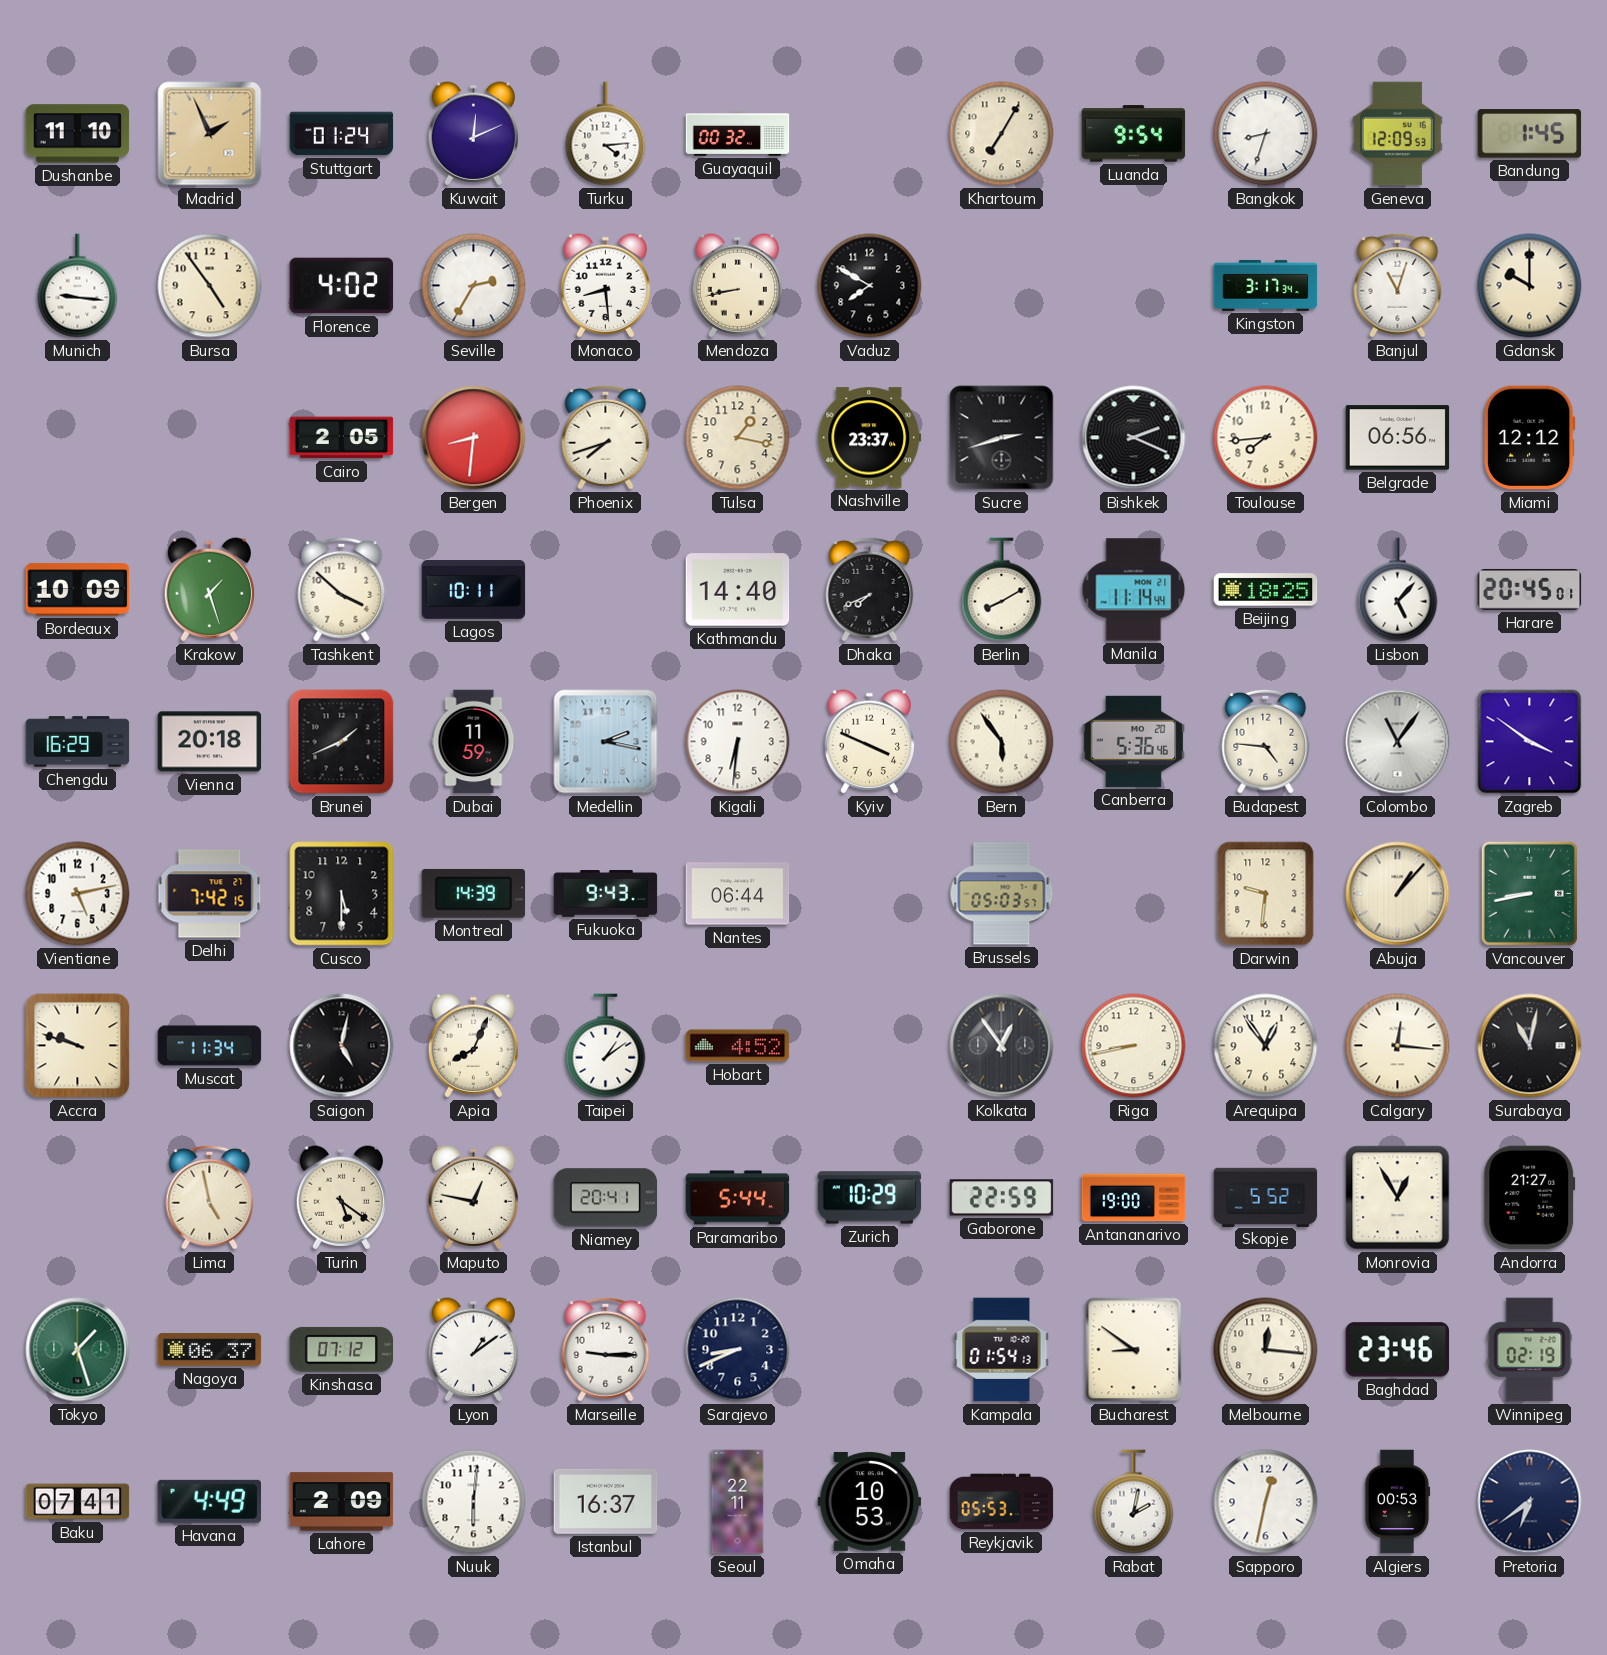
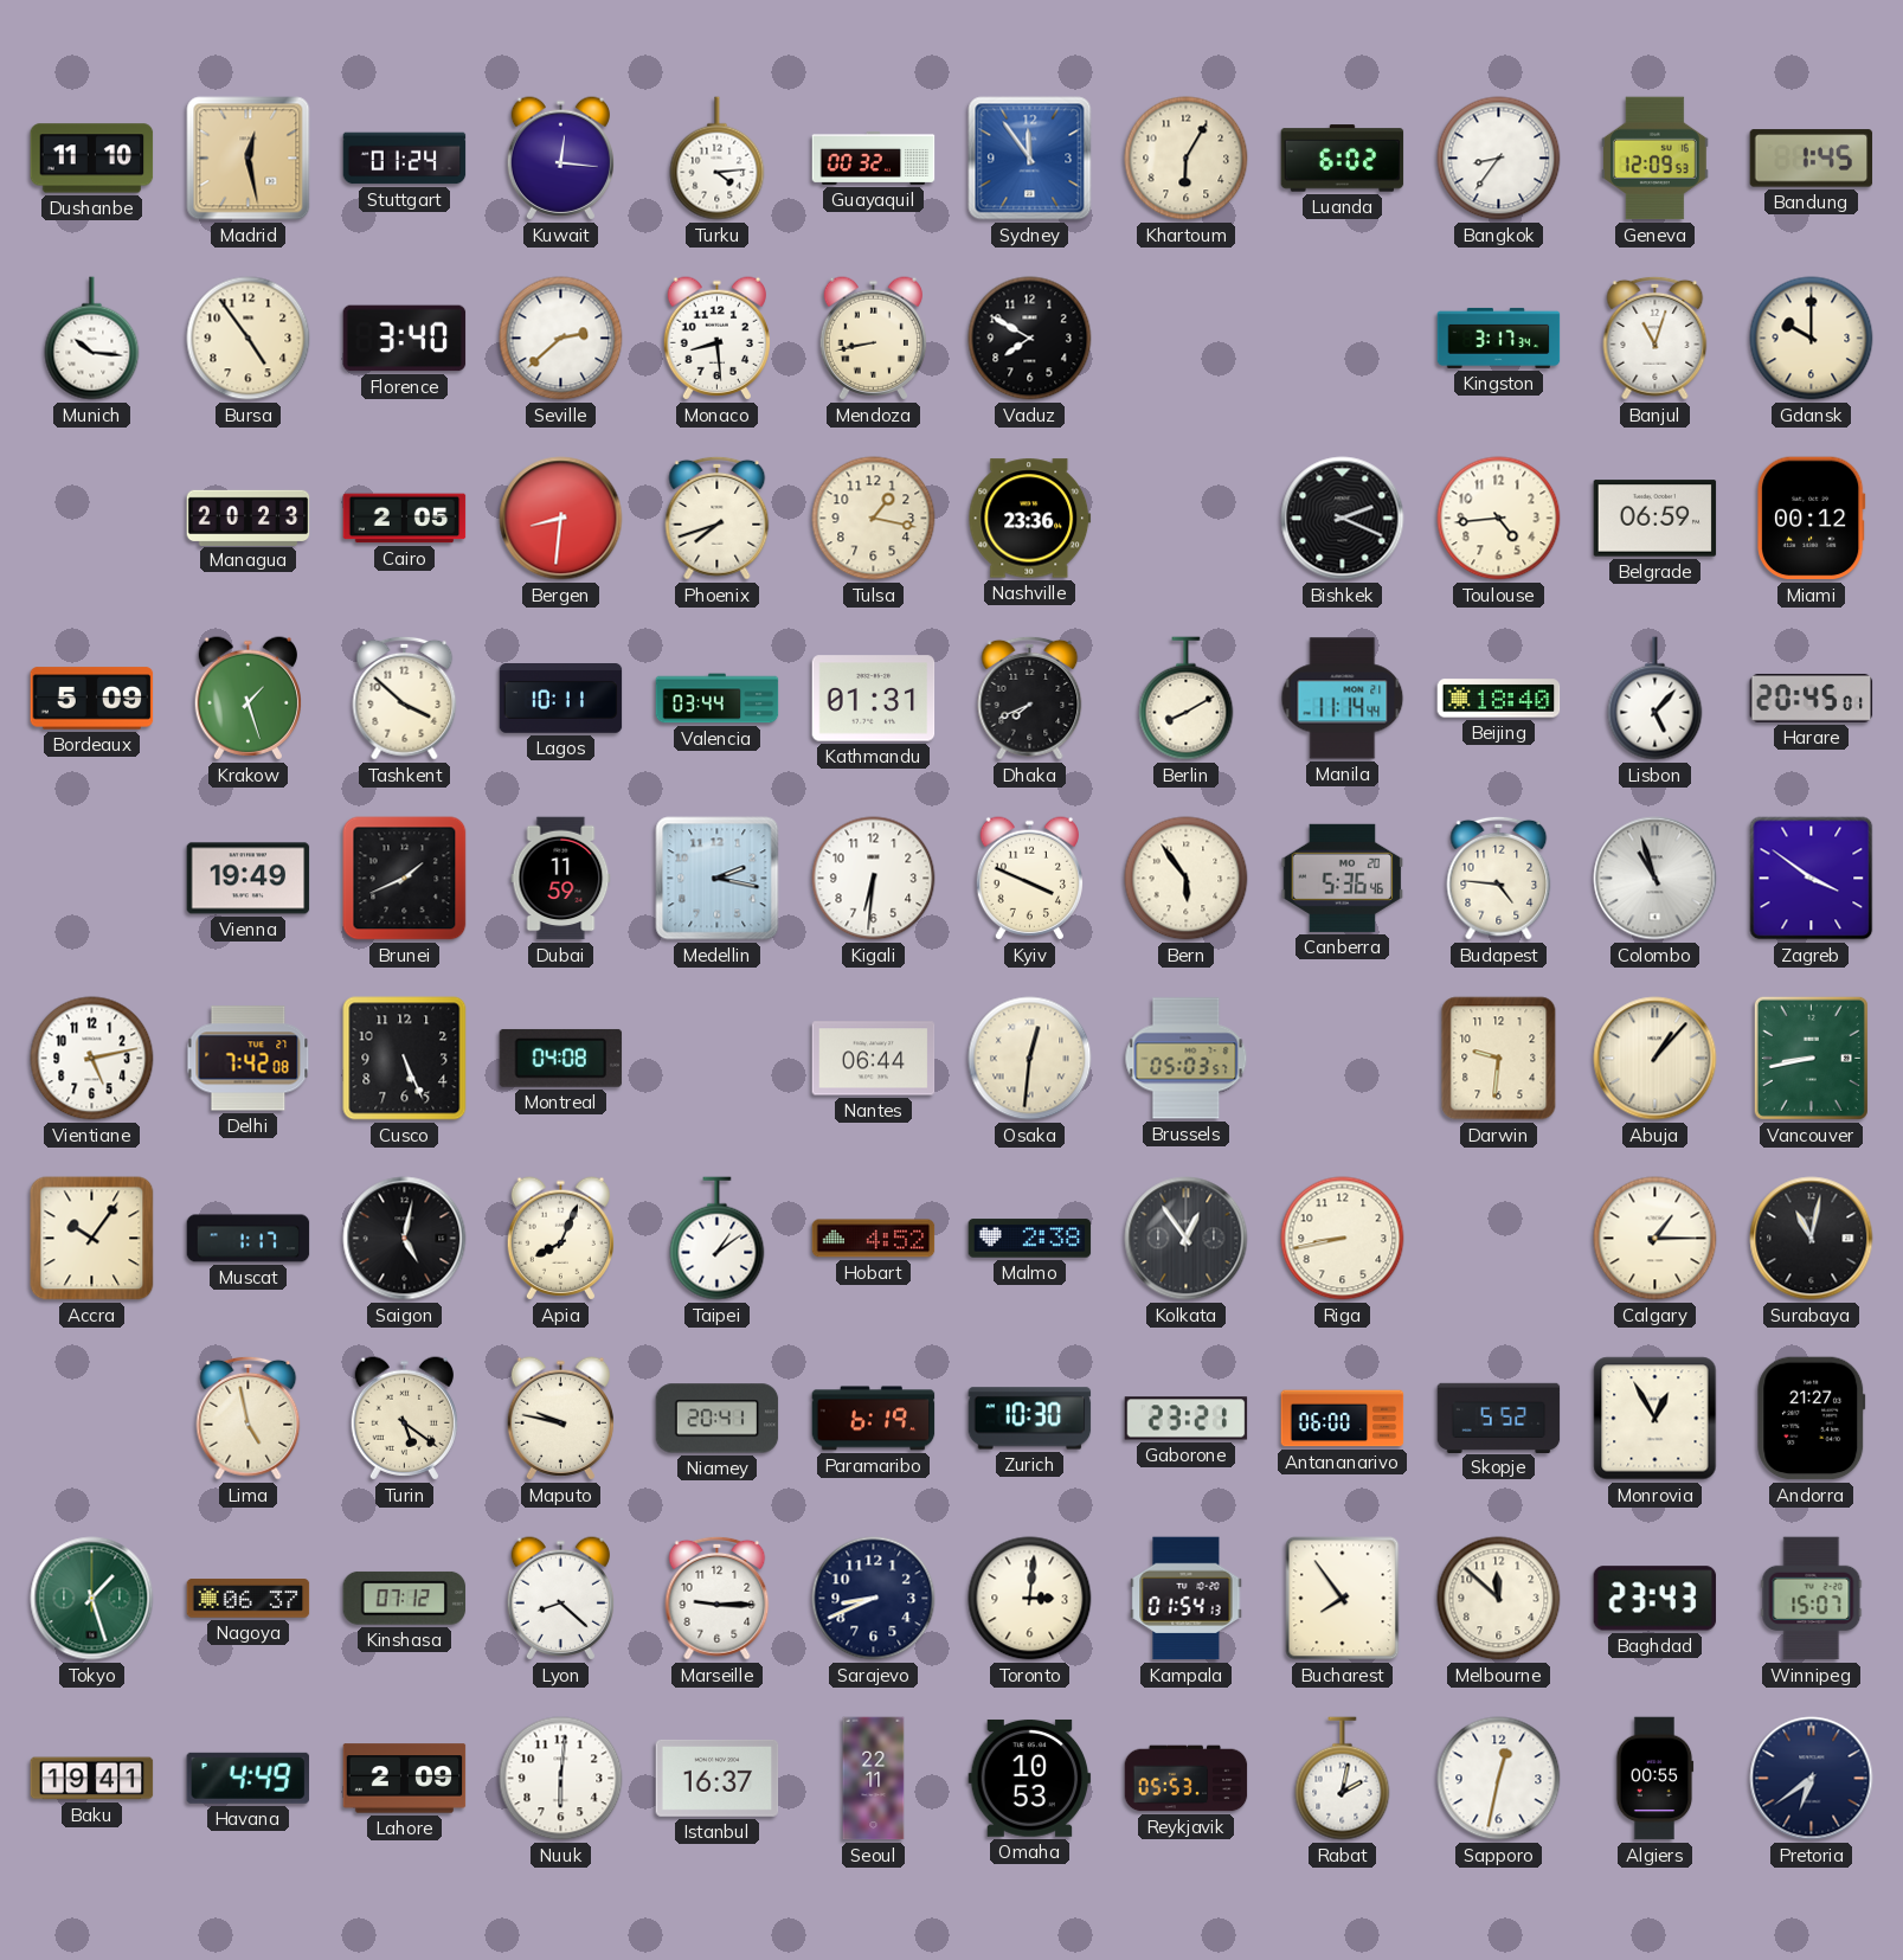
Madrid: 1:56 -> 12:28
Kuwait: 12:11 -> 12:16
Sydney: none -> 11:54
Khartoum: 7:05 -> 6:05
Luanda: 9:54 -> 6:02
Bangkok: 8:33 -> 8:36
Munich: 9:16 -> 10:16
Florence: 4:02 -> 3:40
Seville: 2:35 -> 2:38
Managua: none -> 20:23
Nashville: 23:37 -> 23:36
Sucre: 2:42 -> none
Toulouse: 7:44 -> 4:44
Belgrade: 06:56 -> 06:59
Miami: 12:12 -> 00:12
Bordeaux: 10:09 -> 5:09
Valencia: none -> 03:44
Kathmandu: 14:40 -> 01:31
Beijing: 18:25 -> 18:40
Chengdu: 16:29 -> none
Vienna: 20:18 -> 19:49
Colombo: 11:06 -> 10:57
Delhi: 7:42:15 -> 7:42:08
Cusco: 5:30 -> 5:26
Montreal: 14:39 -> 04:08
Fukuoka: 9:43 -> none
Osaka: none -> 12:31
Accra: 9:48 -> 10:06
Muscat: 11:34 -> 1:17
Malmo: none -> 2:38
Arequipa: 12:54 -> none
Calgary: 12:16 -> 1:15
Maputo: 12:47 -> 9:47
Paramaribo: 5:44 -> 6:19
Zurich: 10:29 -> 10:30
Gaborone: 22:59 -> 23:21
Antananarivo: 19:00 -> 06:00
Lyon: 1:09 -> 8:22
Toronto: none -> 3:01
Bucharest: 8:51 -> 7:54
Melbourne: 12:16 -> 11:52
Baghdad: 23:46 -> 23:43
Winnipeg: 02:19 -> 15:07
Baku: 07:41 -> 19:41
Algiers: 00:53 -> 00:55
